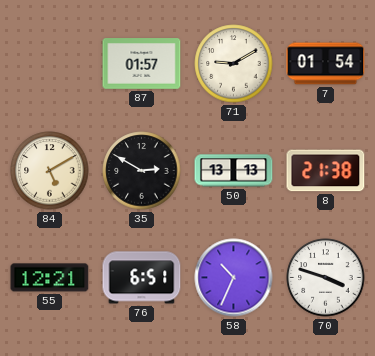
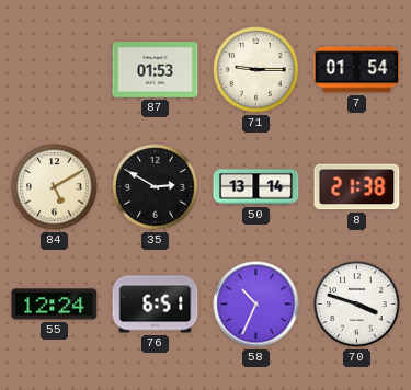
87: 01:57 -> 01:53
71: 9:10 -> 9:15
50: 13:13 -> 13:14
55: 12:21 -> 12:24
